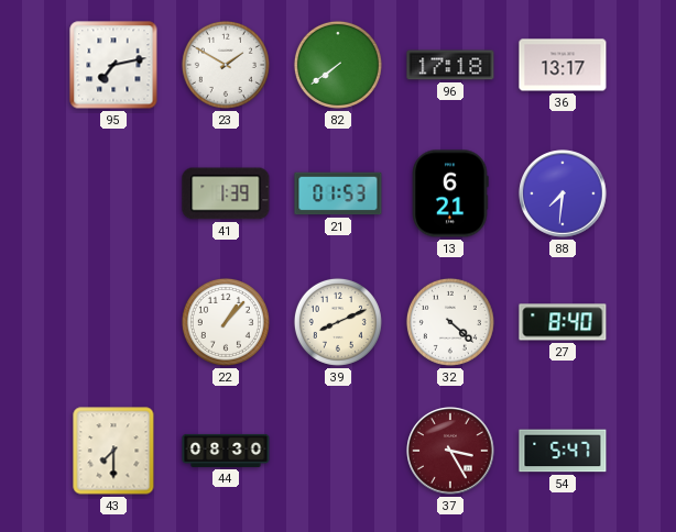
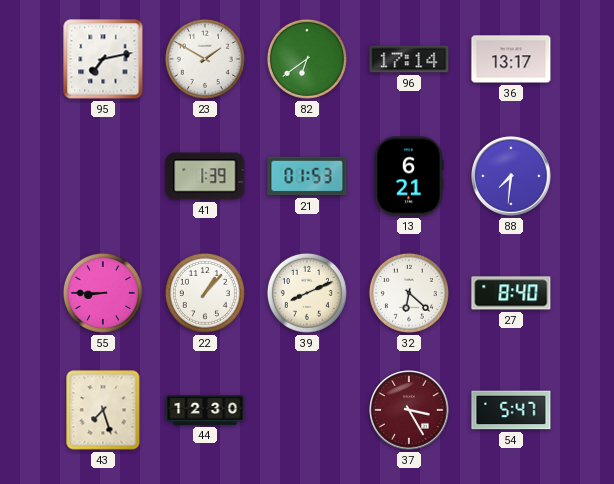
82: 7:39 -> 6:39
96: 17:18 -> 17:14
55: none -> 8:45
32: 4:22 -> 6:22
43: 7:30 -> 7:27
44: 08:30 -> 12:30
